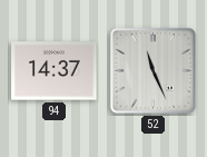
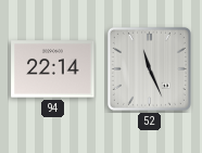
94: 14:37 -> 22:14
